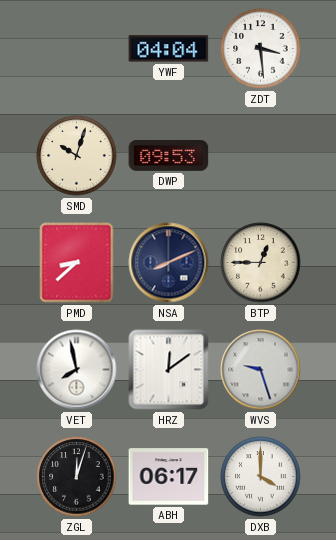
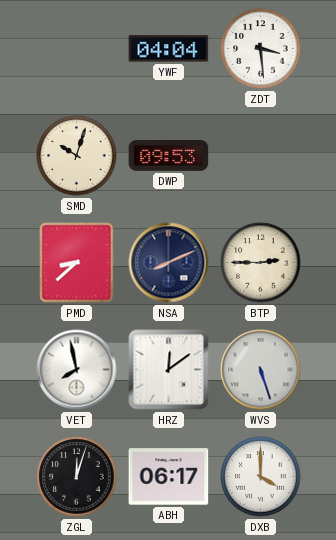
BTP: 12:45 -> 2:45
WVS: 9:27 -> 5:27
